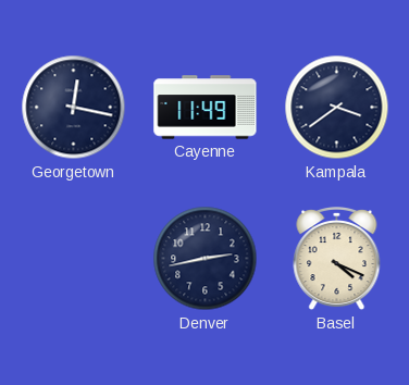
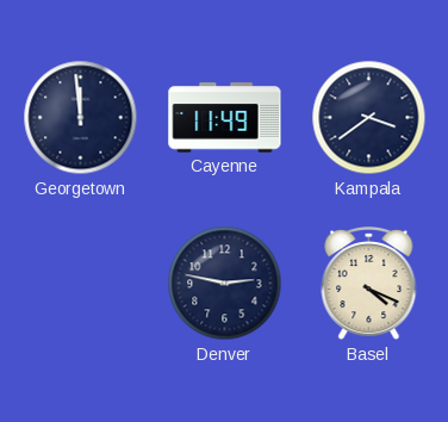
Georgetown: 12:17 -> 11:59
Denver: 2:43 -> 2:47
